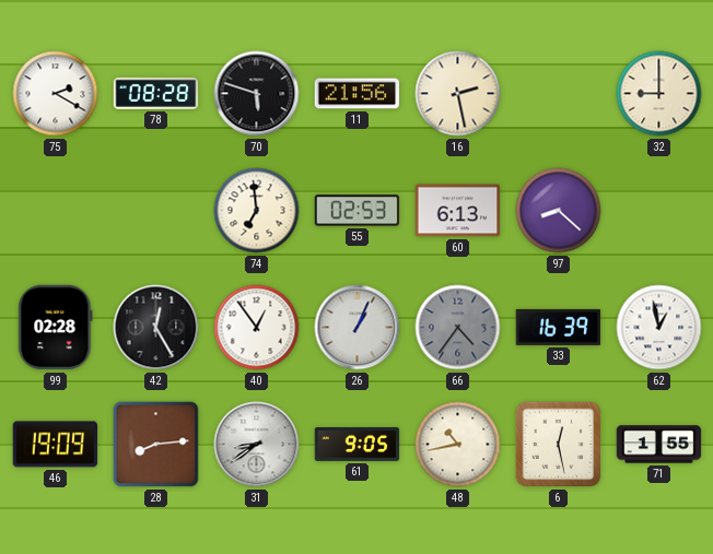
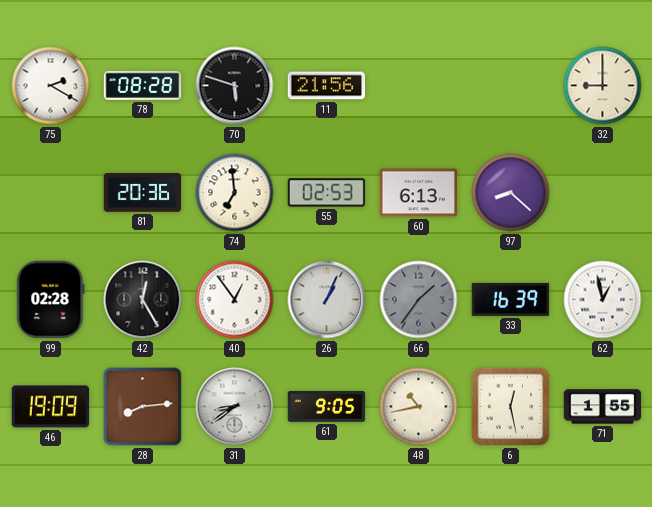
16: 2:28 -> none
81: none -> 20:36
66: 4:36 -> 1:36
